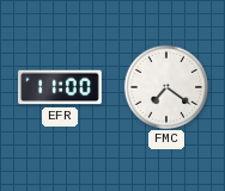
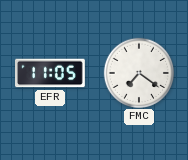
EFR: 11:00 -> 11:05
